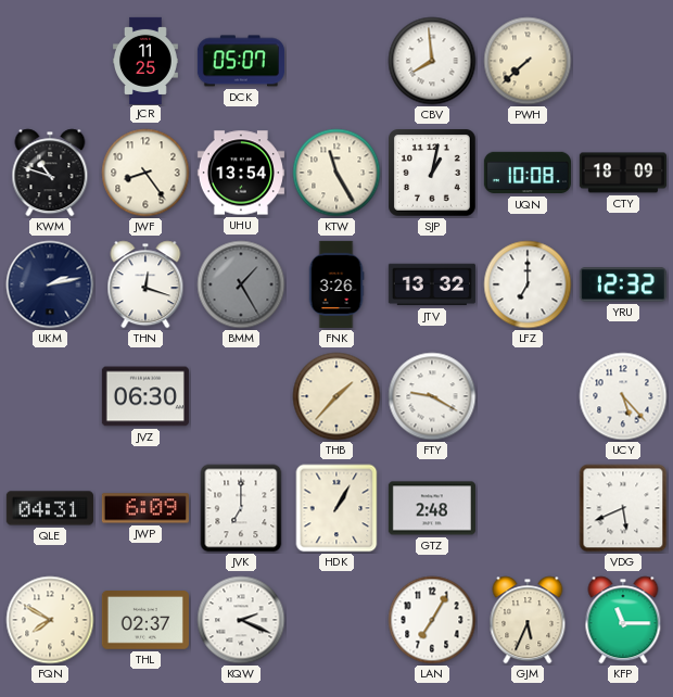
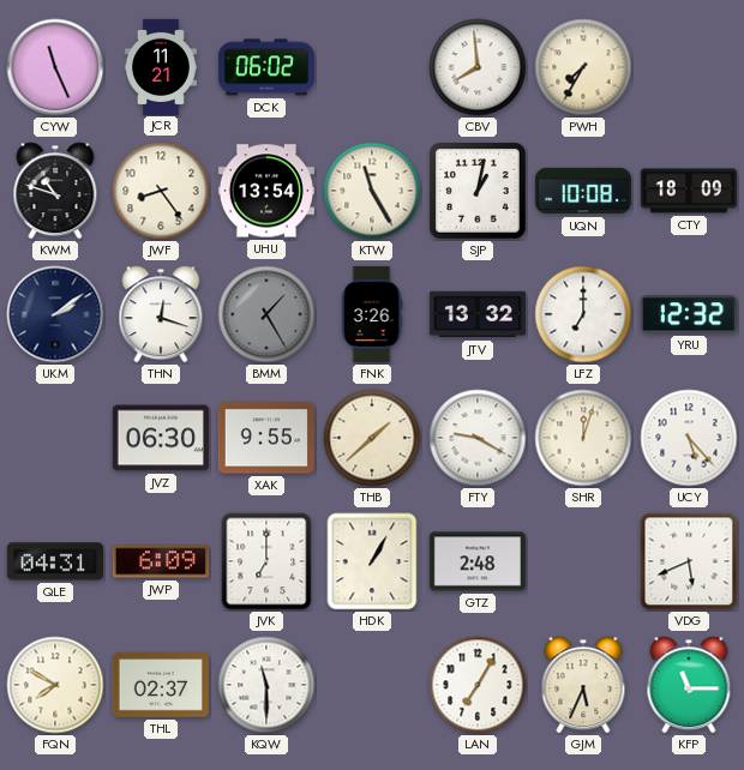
CYW: none -> 11:26
JCR: 11:25 -> 11:21
DCK: 05:07 -> 06:02
PWH: 7:38 -> 7:35
UKM: 2:13 -> 2:09
XAK: none -> 9:55
THB: 1:37 -> 1:38
SHR: none -> 12:03
KQW: 2:19 -> 11:30
